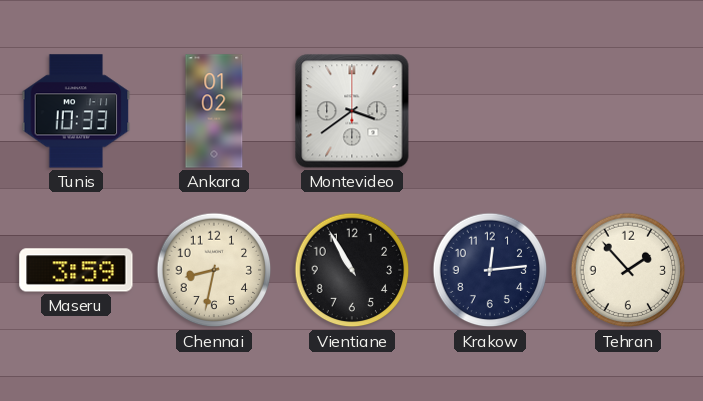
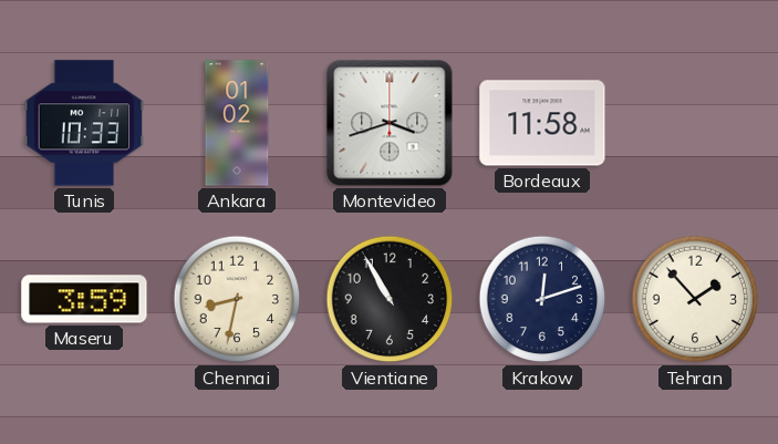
Montevideo: 3:39 -> 3:42
Bordeaux: none -> 11:58
Krakow: 12:14 -> 12:12
